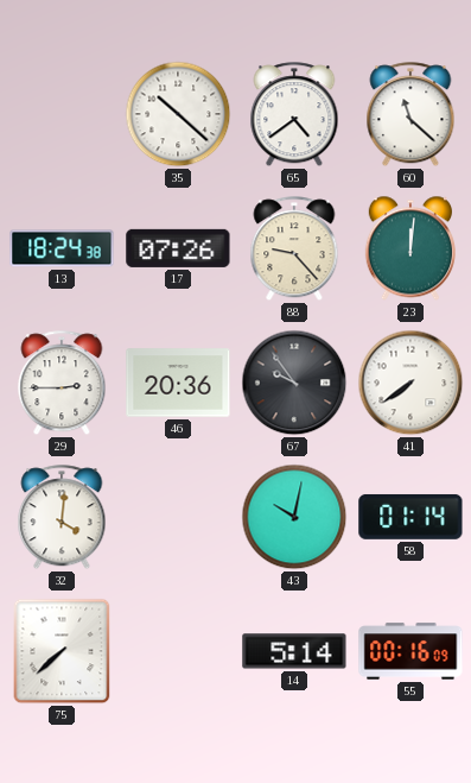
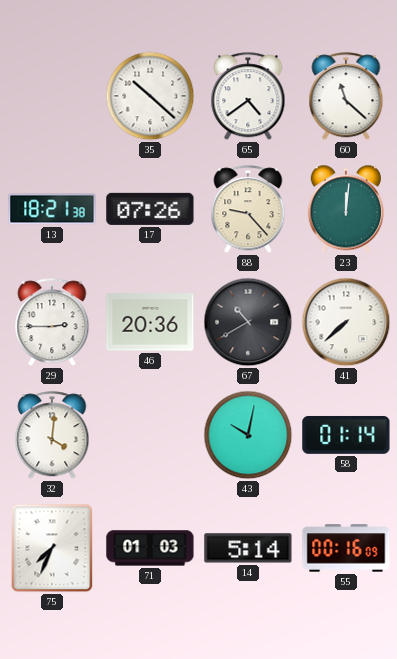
13: 18:24 -> 18:21
67: 9:54 -> 10:40
41: 7:39 -> 7:38
75: 7:38 -> 7:34
71: none -> 01:03
